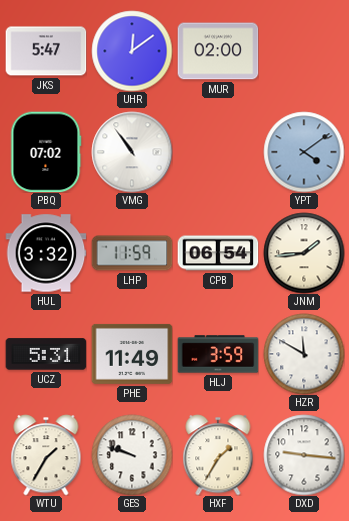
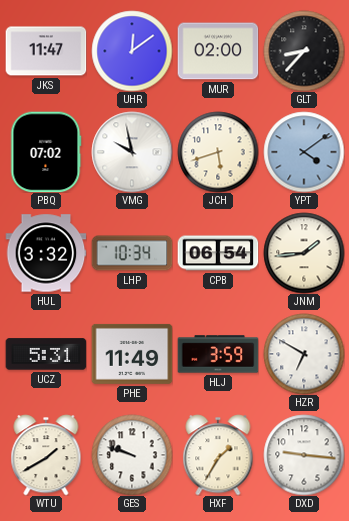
JKS: 5:47 -> 11:47
GLT: none -> 8:37
VMG: 10:54 -> 9:58
JCH: none -> 5:42
LHP: 11:59 -> 10:34
HZR: 11:50 -> 6:50
WTU: 1:35 -> 1:40
